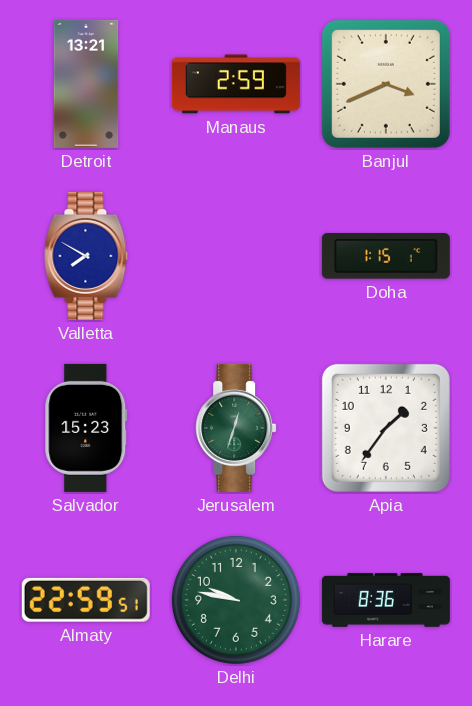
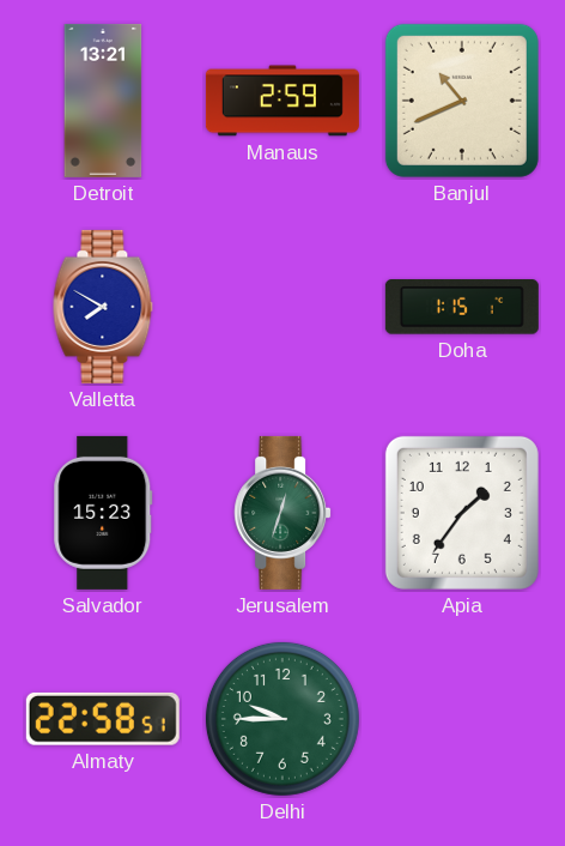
Banjul: 3:41 -> 10:41
Almaty: 22:59 -> 22:58
Delhi: 9:47 -> 9:45
Harare: 8:36 -> none
